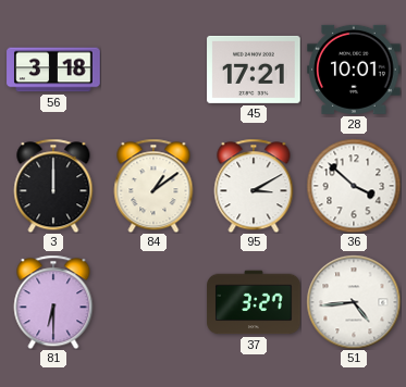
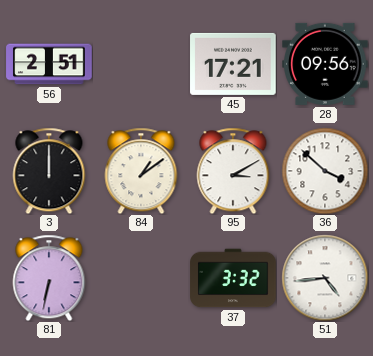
56: 3:18 -> 2:51
28: 10:01 -> 09:56
81: 6:30 -> 6:32
37: 3:27 -> 3:32
